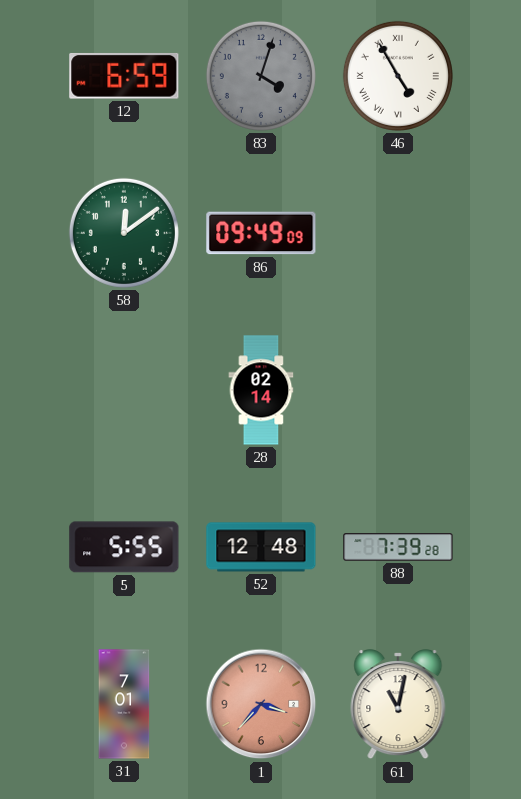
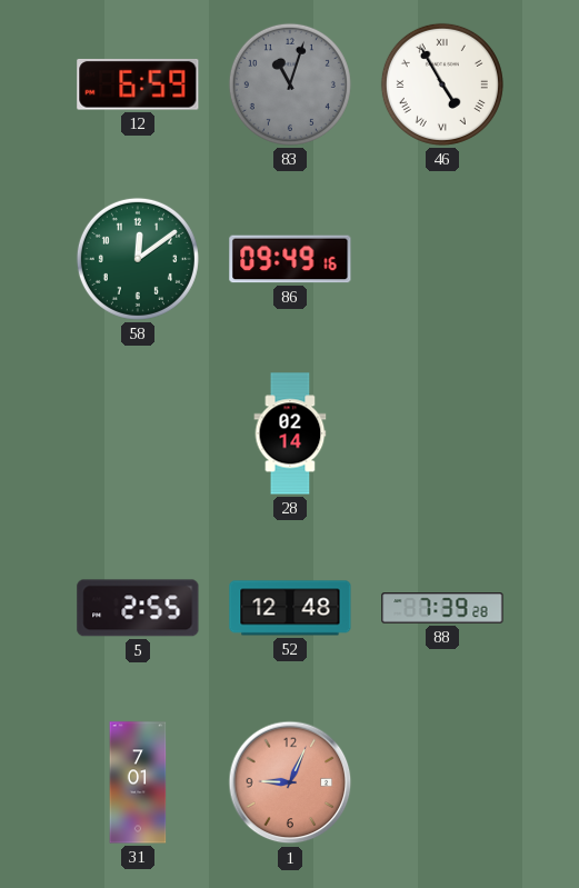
83: 4:03 -> 11:03
86: 09:49:09 -> 09:49:16
5: 5:55 -> 2:55
1: 3:37 -> 9:04
61: 11:02 -> none
